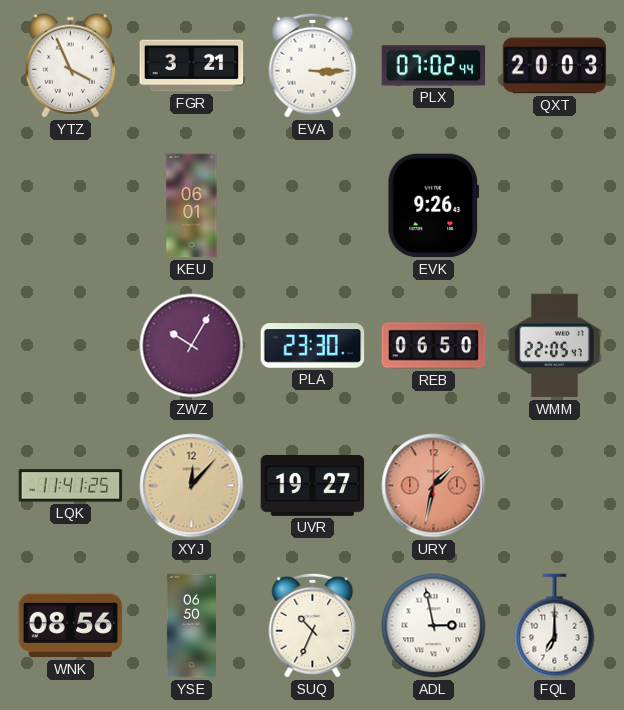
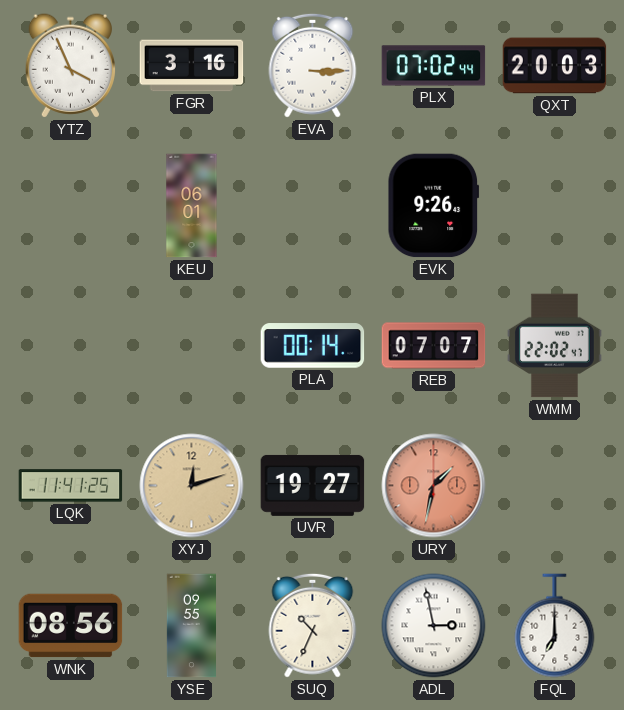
FGR: 3:21 -> 3:16
ZWZ: 10:05 -> none
PLA: 23:30 -> 00:14
REB: 06:50 -> 07:07
WMM: 22:05 -> 22:02
XYJ: 12:07 -> 12:12
YSE: 06:50 -> 09:55
